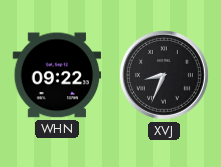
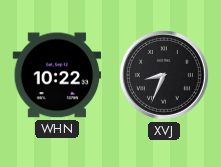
WHN: 09:22 -> 10:22
